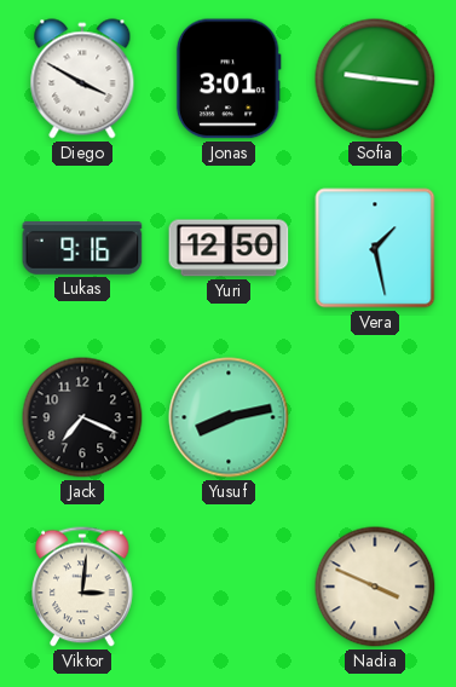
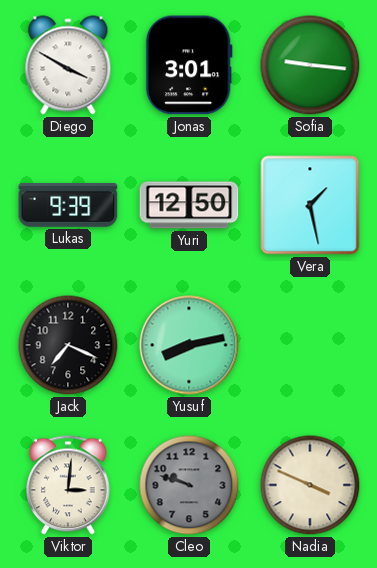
Lukas: 9:16 -> 9:39
Cleo: none -> 9:48
